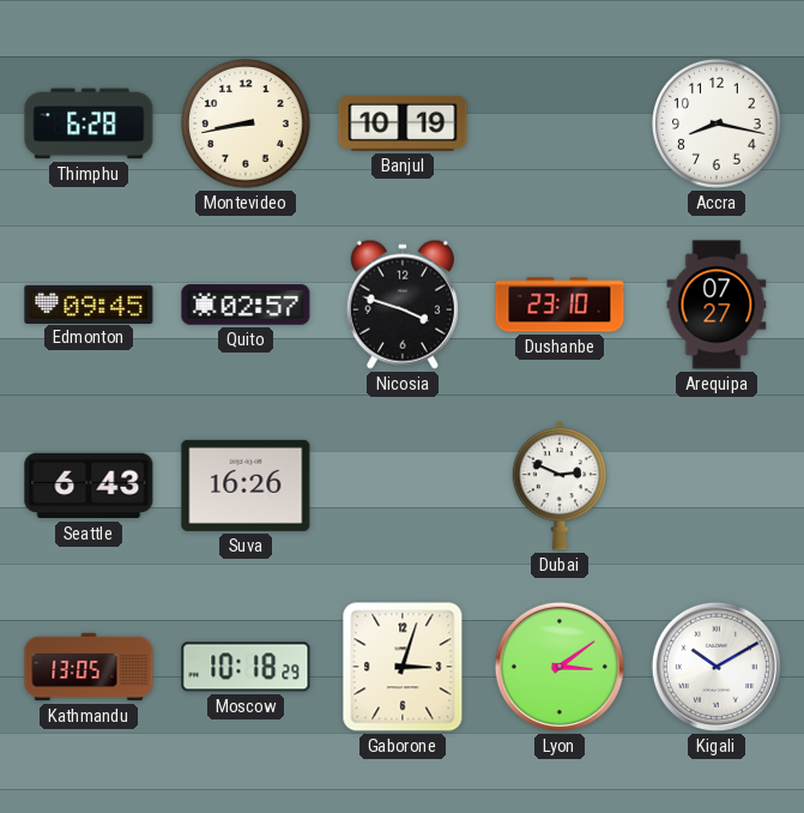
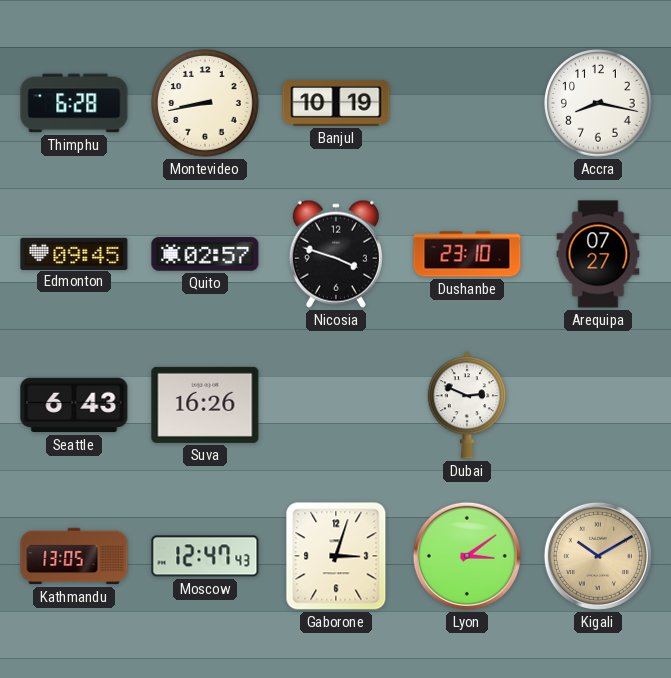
Moscow: 10:18 -> 12:47
Kigali dial: white -> champagne
